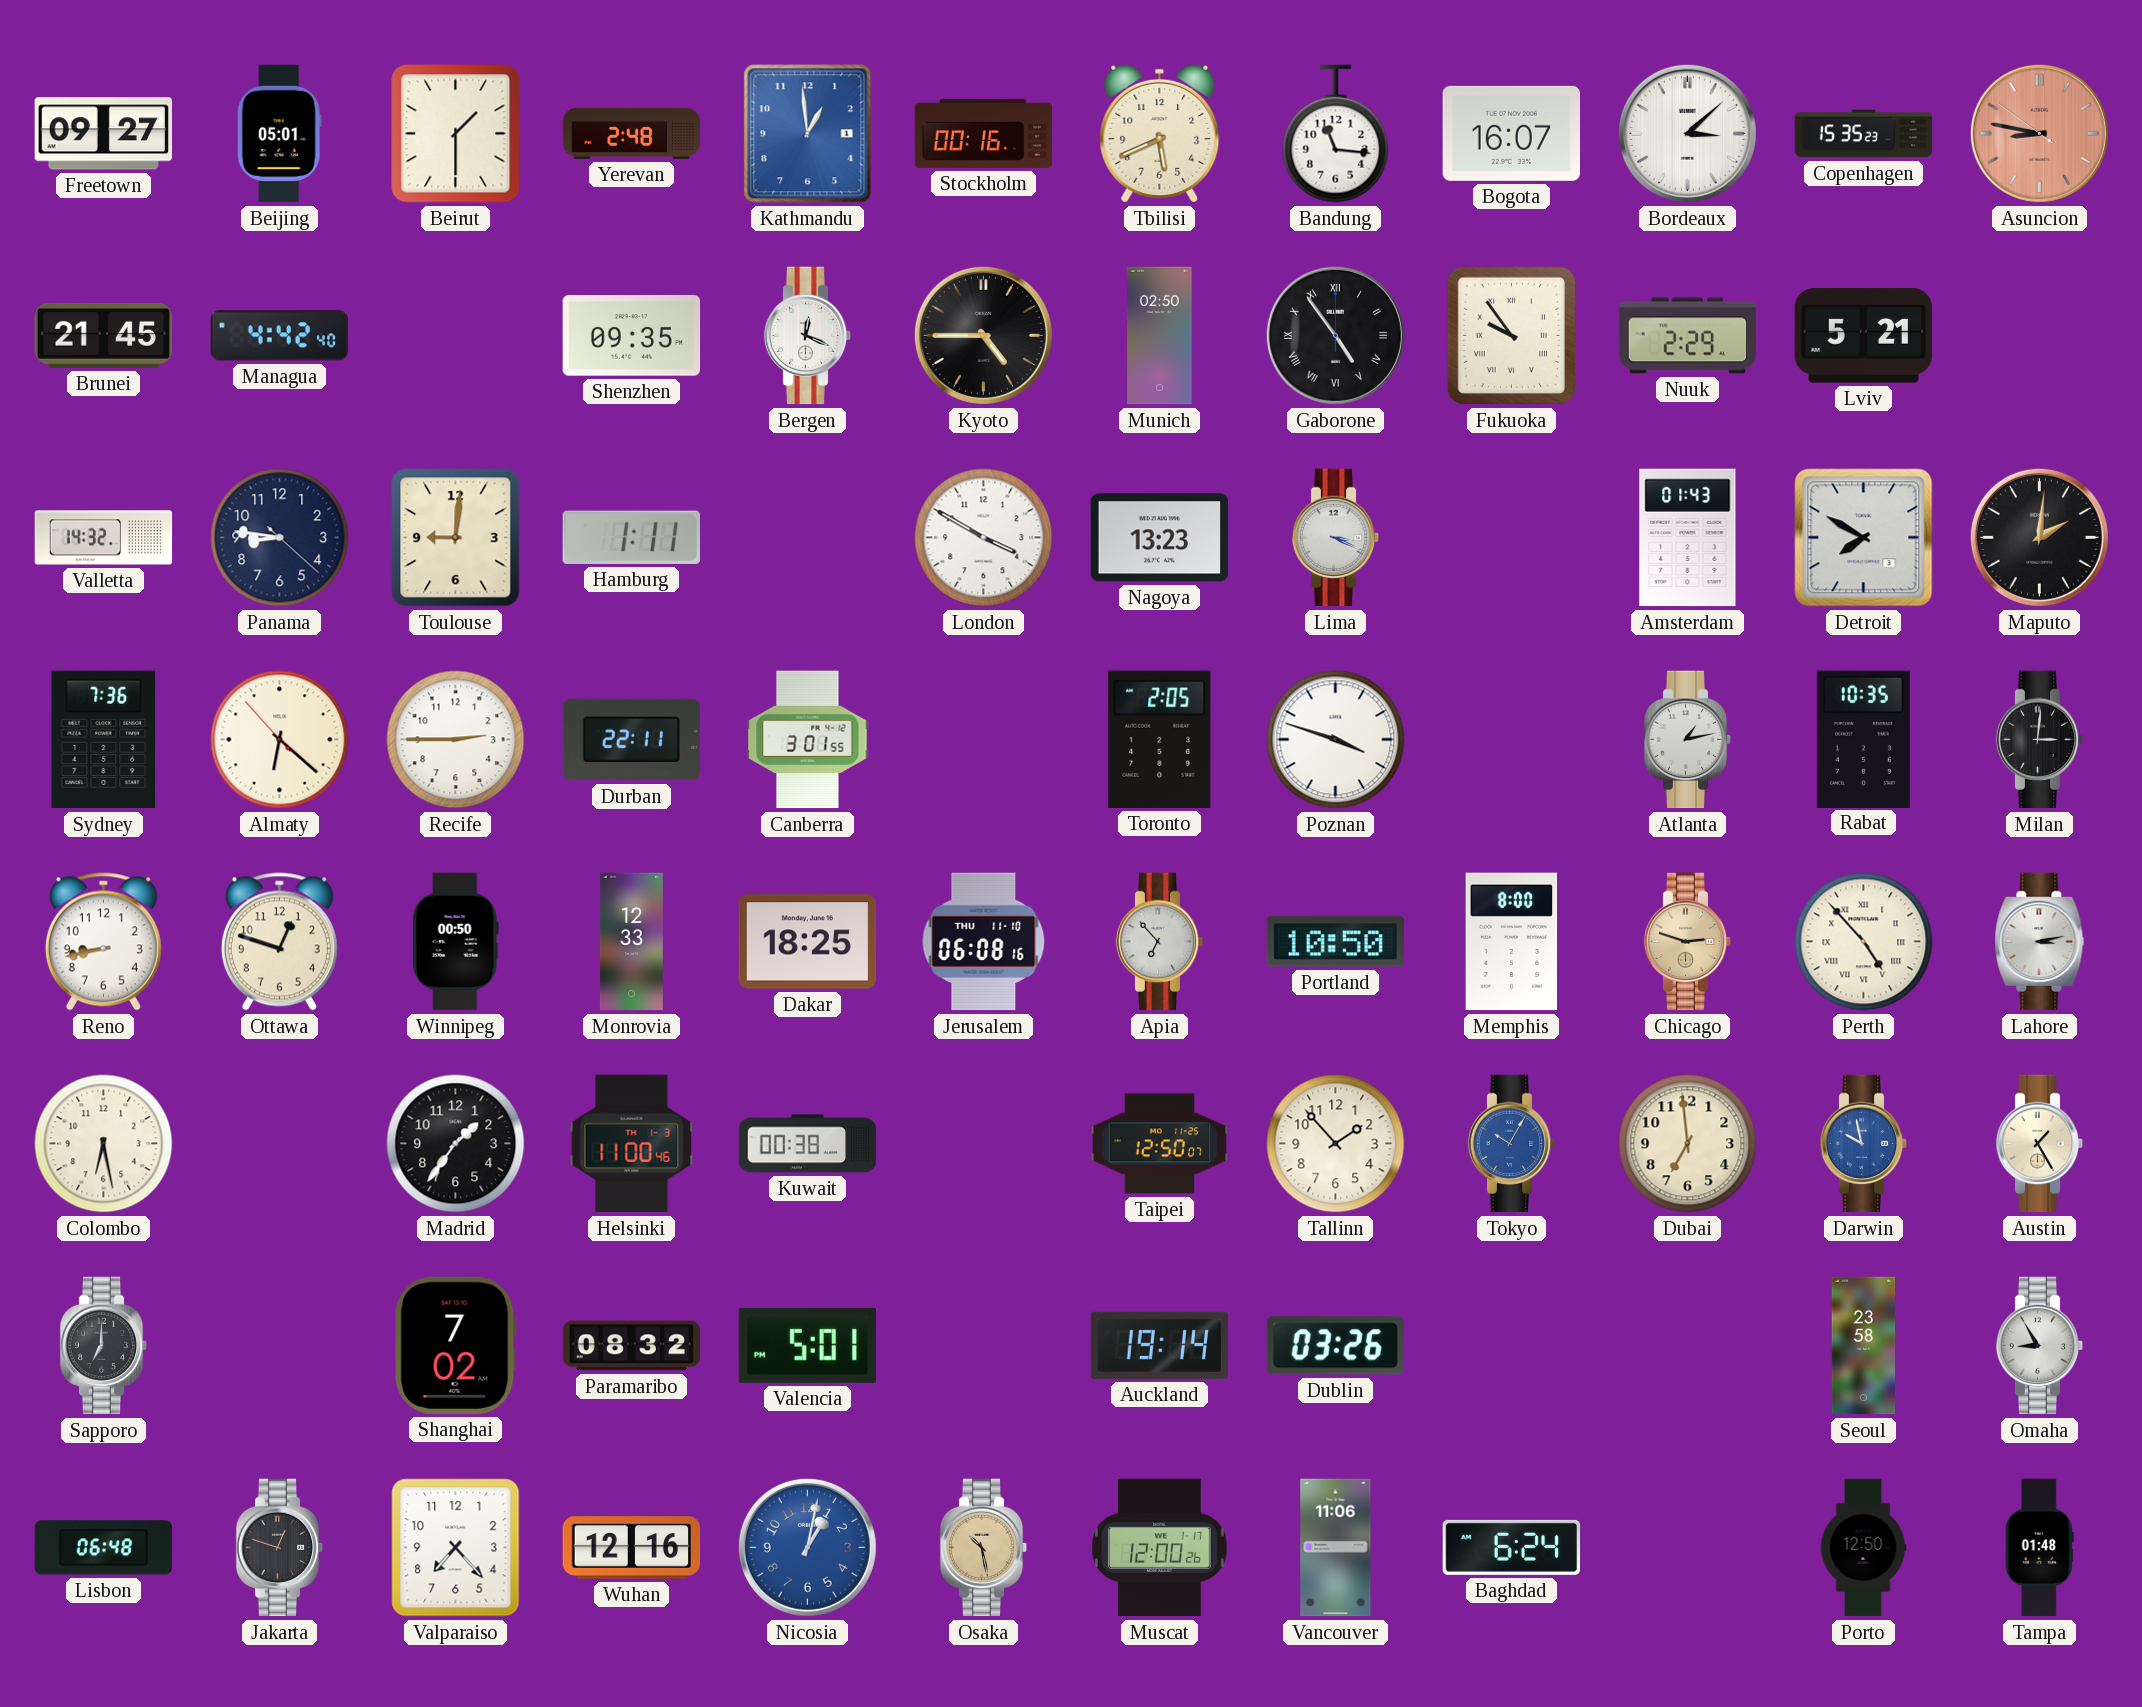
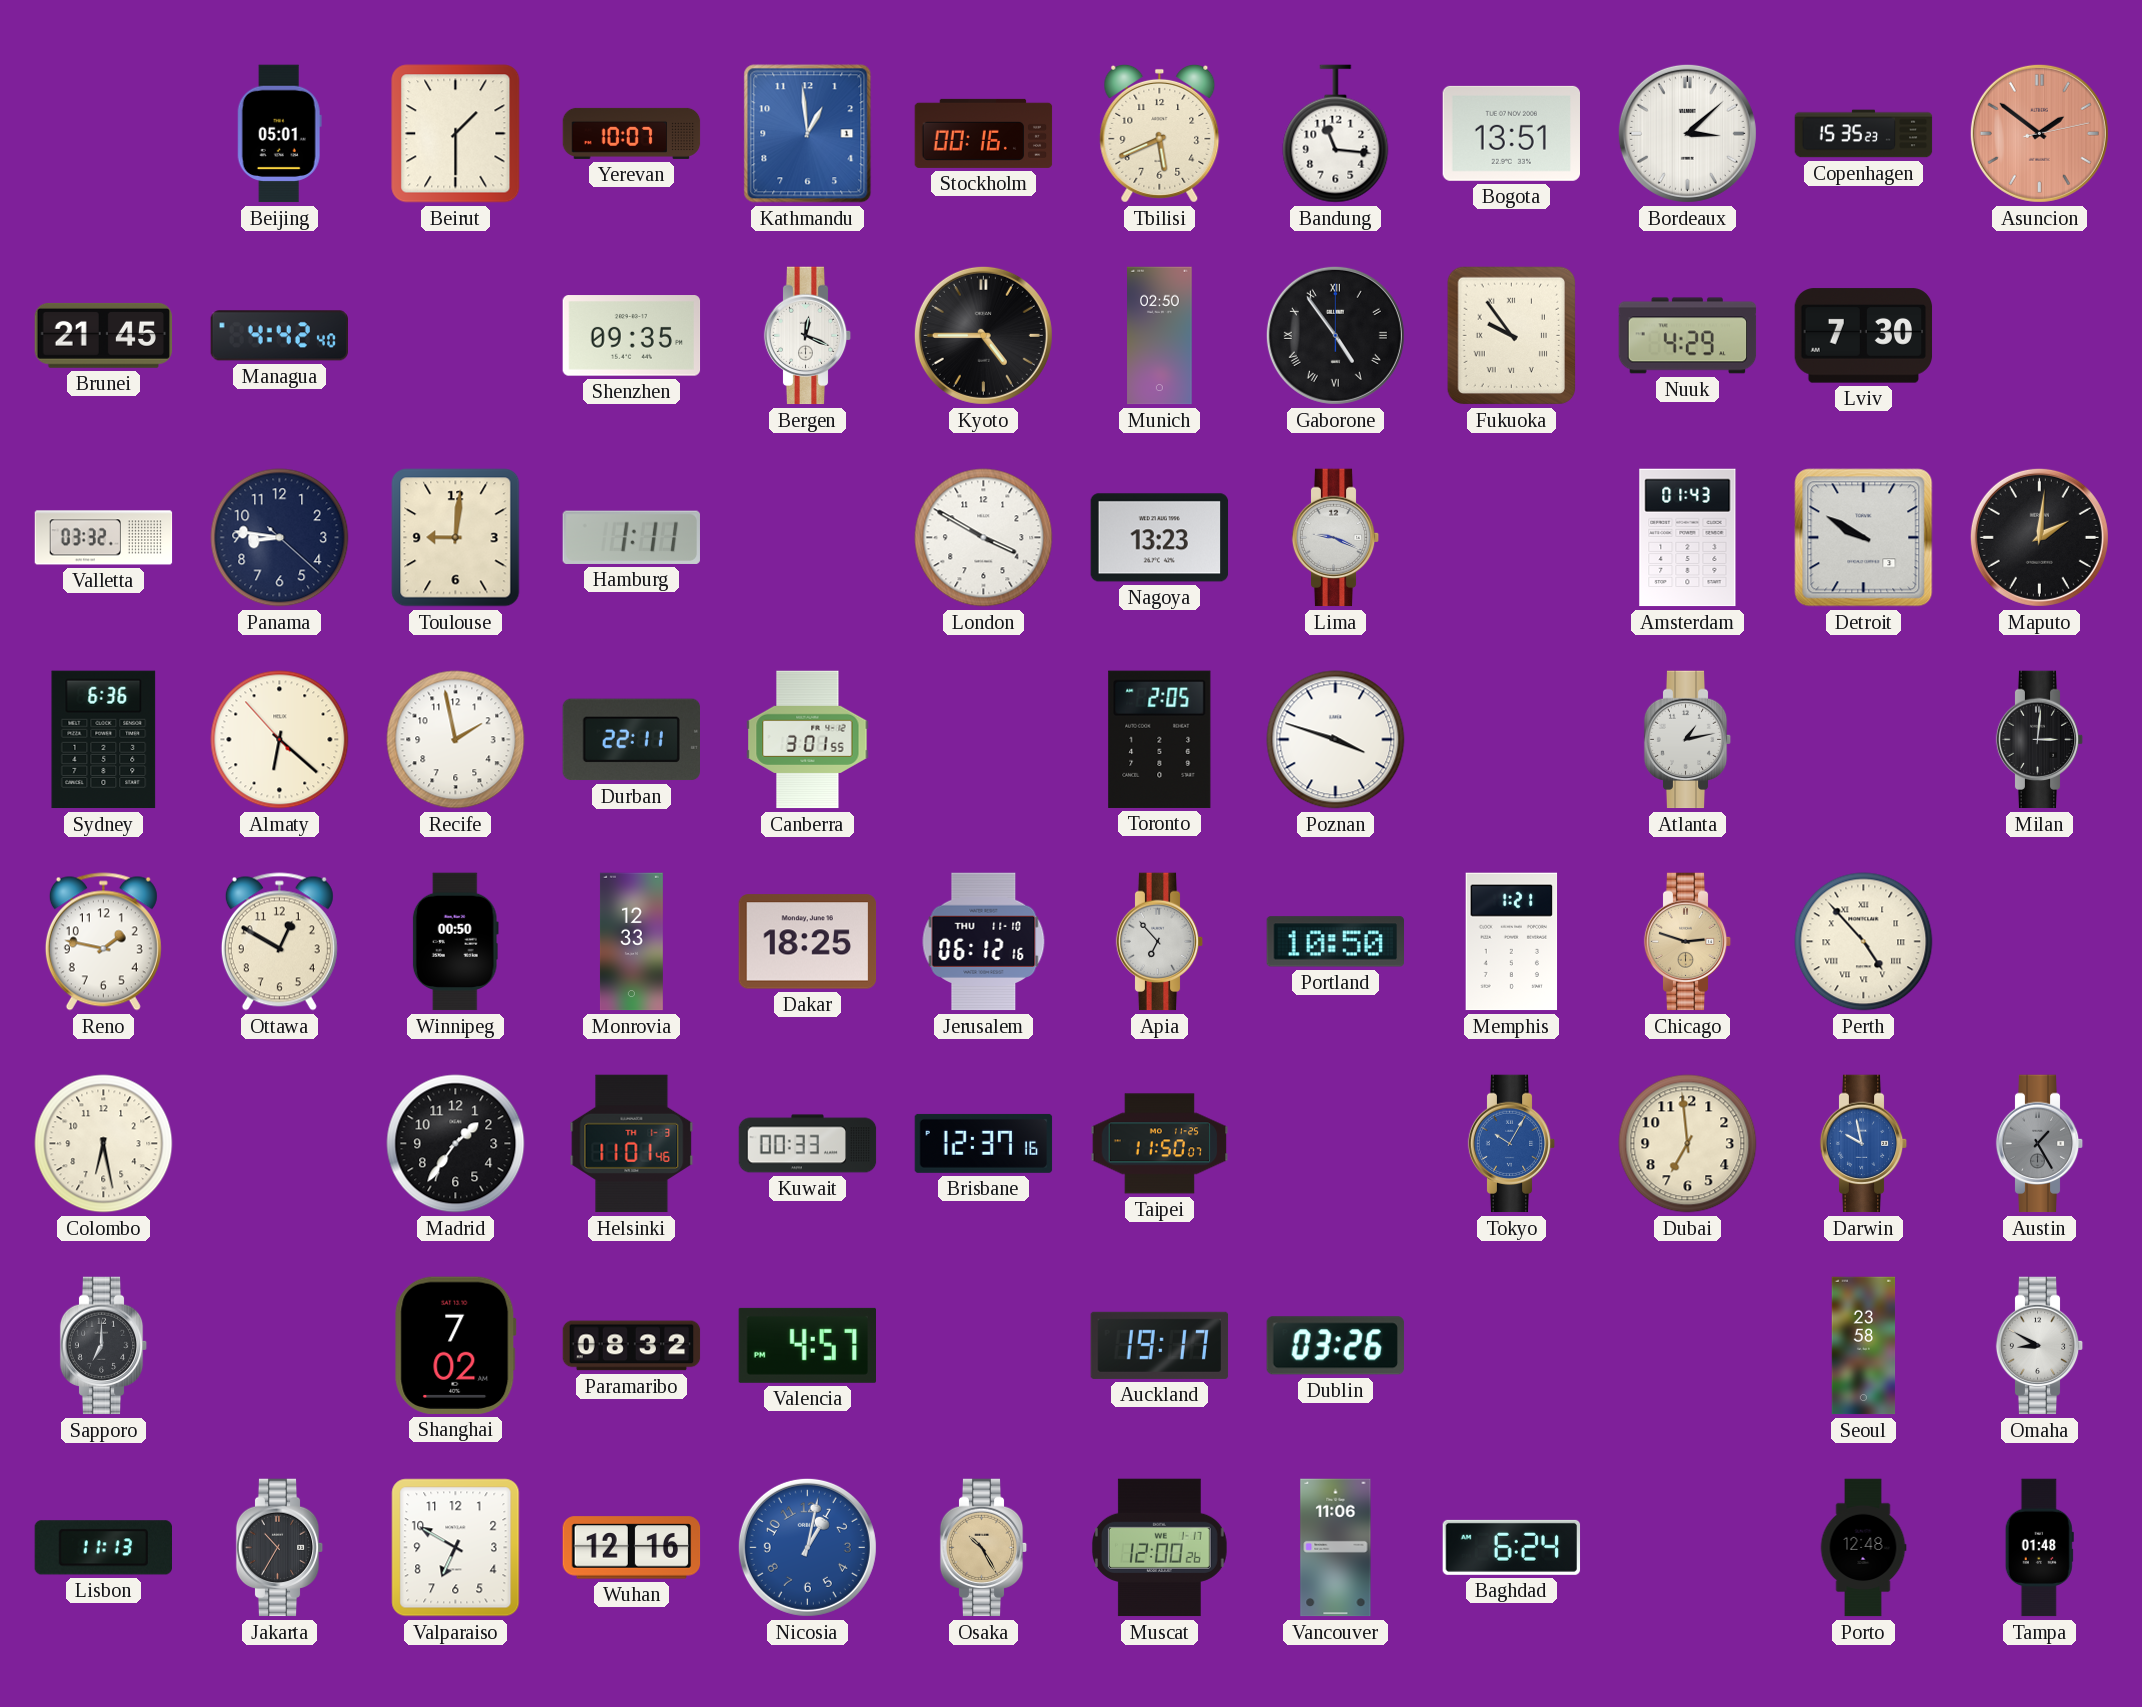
Freetown: 09:27 -> none
Yerevan: 2:48 -> 10:07
Bogota: 16:07 -> 13:51
Asuncion: 8:46 -> 1:51
Nuuk: 2:29 -> 4:29
Lviv: 5:21 -> 7:30
Valletta: 14:32 -> 03:32
Lima: 3:19 -> 9:19
Detroit: 7:50 -> 9:50
Sydney: 7:36 -> 6:36
Recife: 2:45 -> 1:58
Rabat: 10:35 -> none
Reno: 8:43 -> 1:47
Ottawa: 12:48 -> 12:50
Jerusalem: 06:08 -> 06:12
Memphis: 8:00 -> 1:21
Lahore: 3:13 -> none
Helsinki: 11:00 -> 11:01
Kuwait: 00:38 -> 00:33
Brisbane: none -> 12:37
Taipei: 12:50 -> 11:50
Tallinn: 1:53 -> none
Austin dial: cream -> grey
Valencia: 5:01 -> 4:57
Auckland: 19:14 -> 19:17
Omaha: 8:55 -> 8:50
Lisbon: 06:48 -> 11:13
Jakarta: 12:48 -> 10:35
Valparaiso: 7:23 -> 6:50
Osaka: 10:28 -> 10:25
Porto: 12:50 -> 12:48
